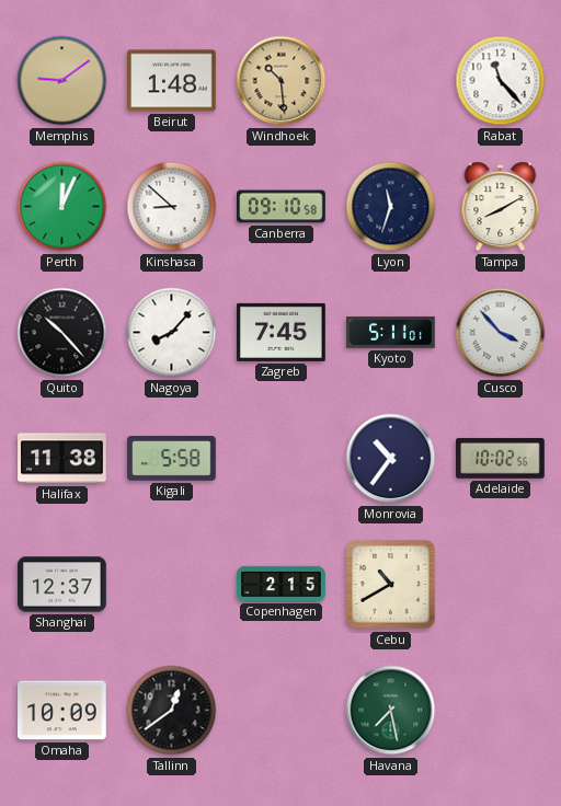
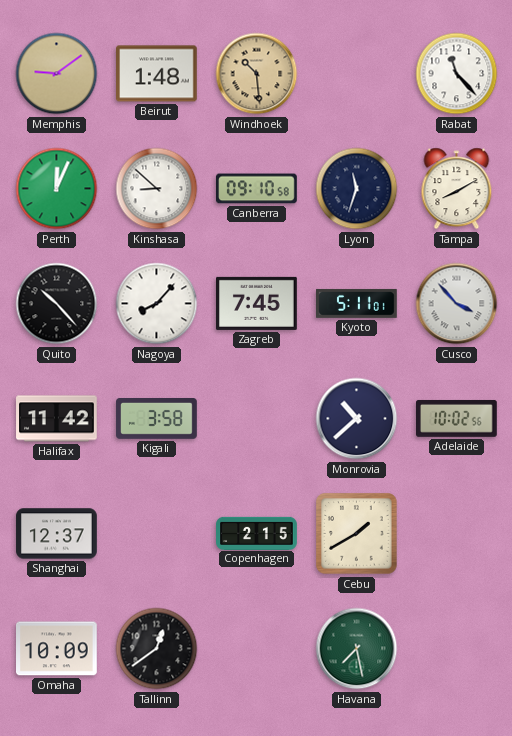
Halifax: 11:38 -> 11:42
Kigali: 5:58 -> 3:58
Monrovia: 10:36 -> 10:38
Cebu: 10:40 -> 1:40
